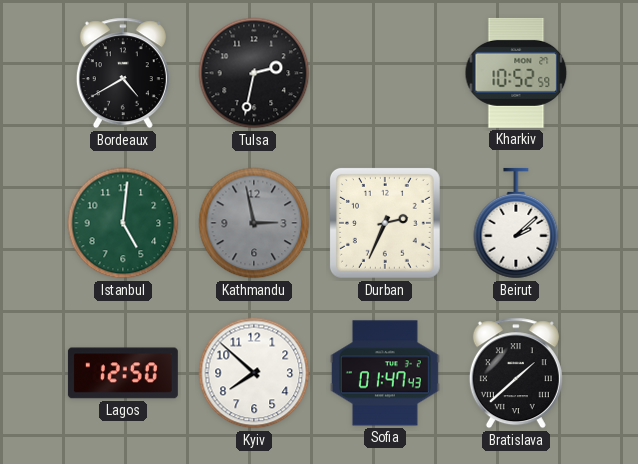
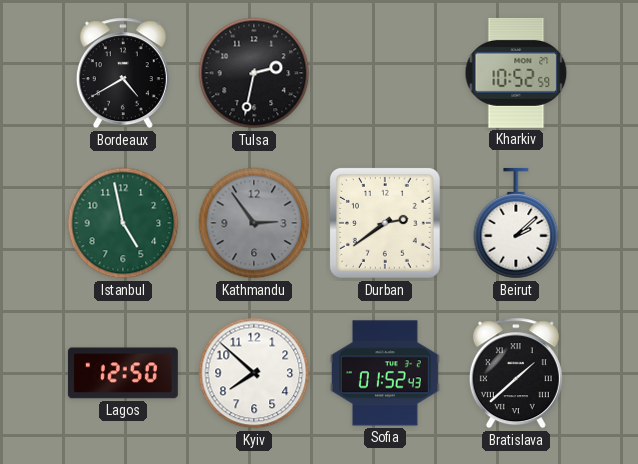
Istanbul: 5:01 -> 4:58
Kathmandu: 2:58 -> 2:54
Durban: 2:34 -> 2:39
Sofia: 01:47 -> 01:52
